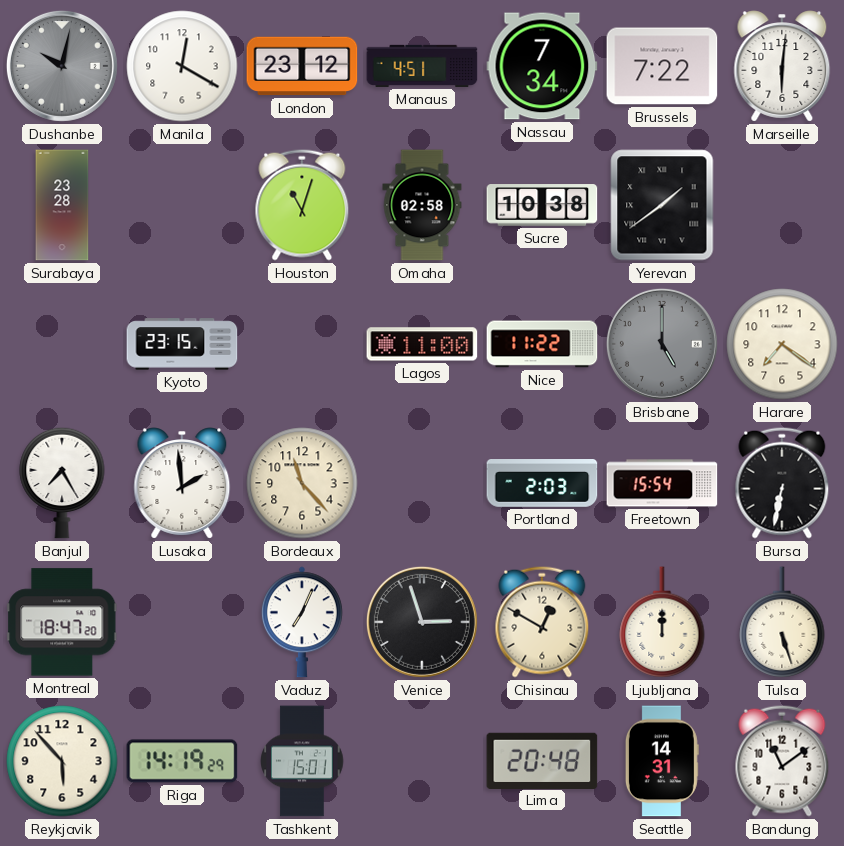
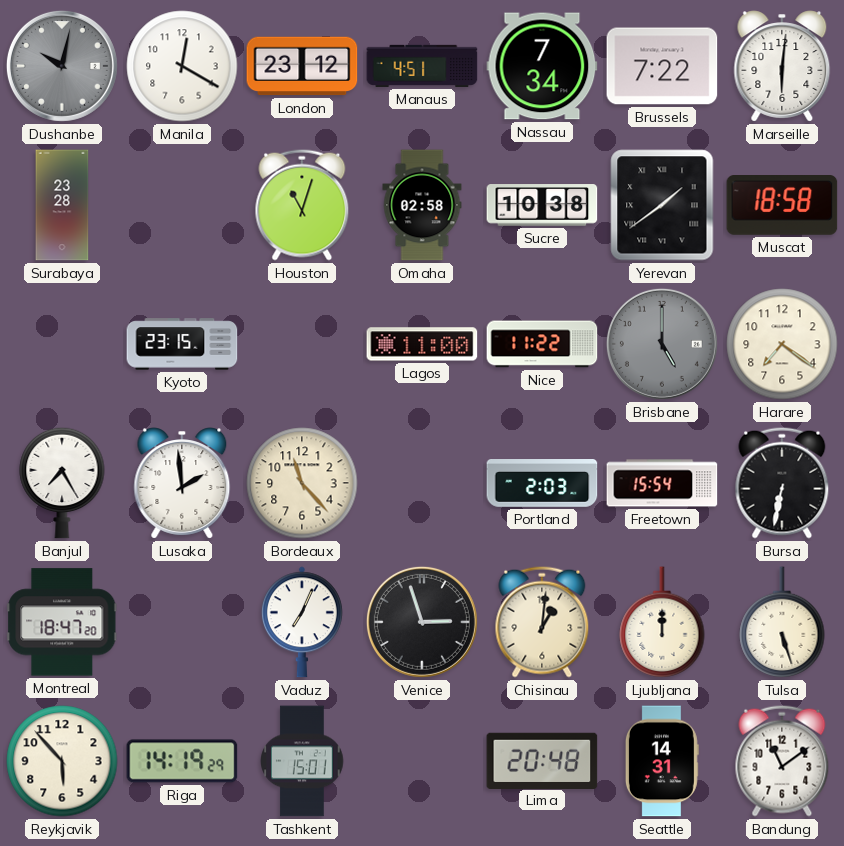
Muscat: none -> 18:58
Chisinau: 12:50 -> 1:01
